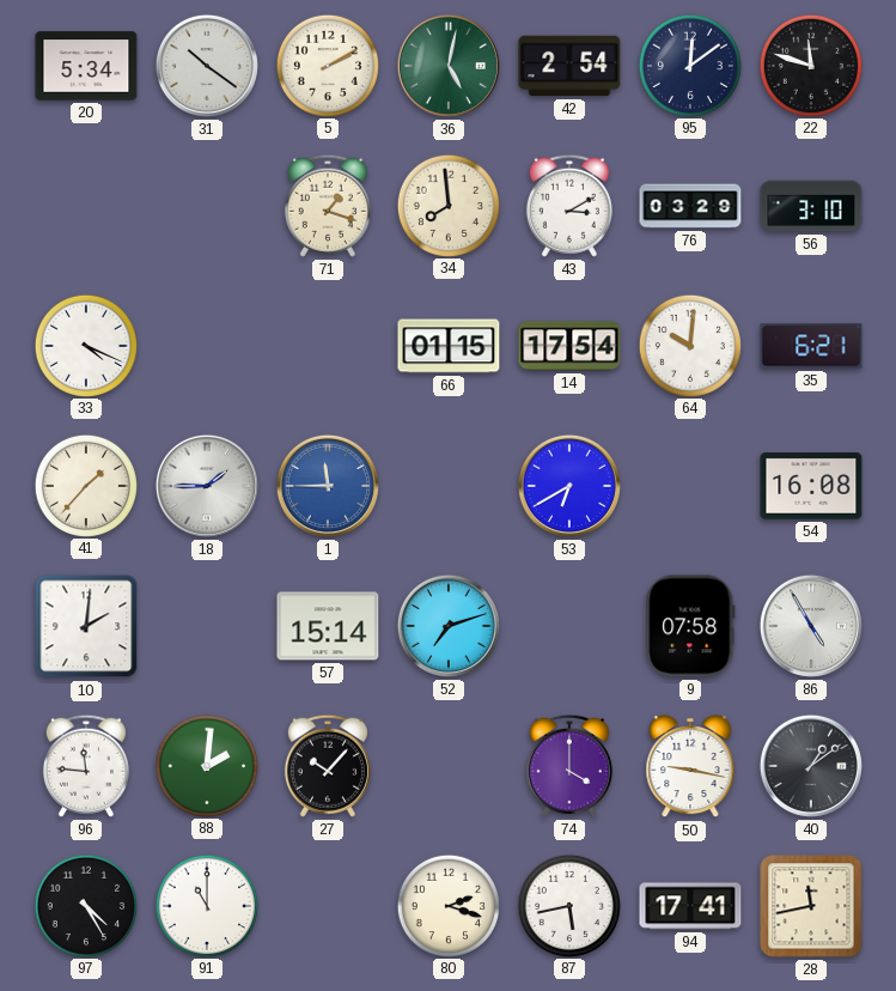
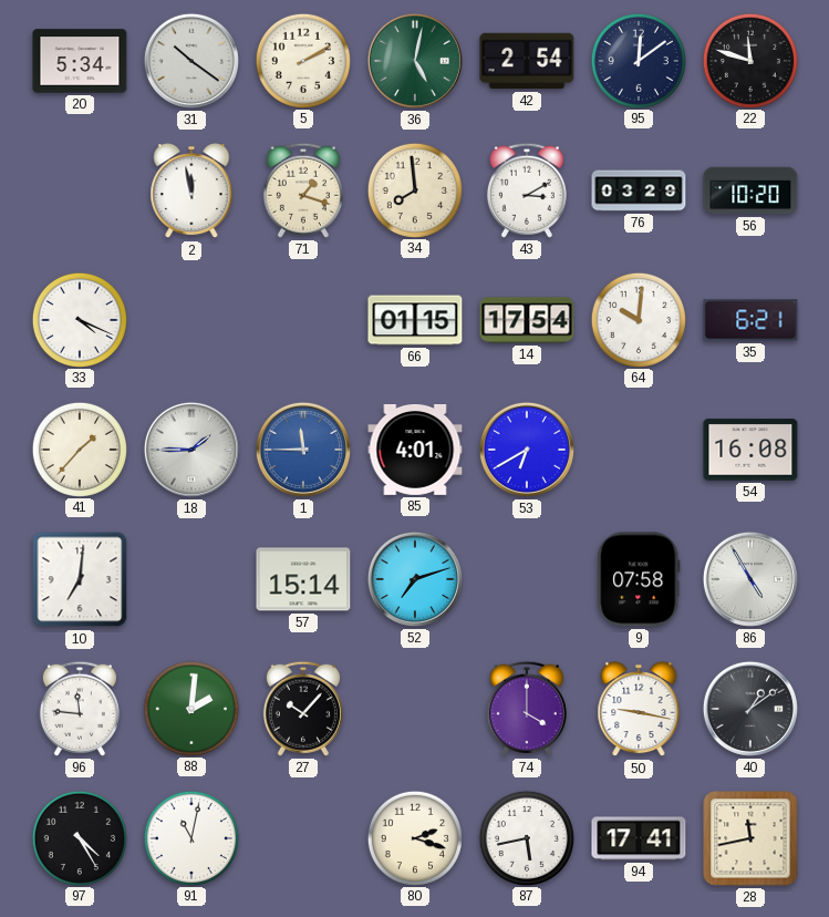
2: none -> 11:58
56: 3:10 -> 10:20
85: none -> 4:01
10: 2:01 -> 7:01
91: 11:00 -> 11:02
